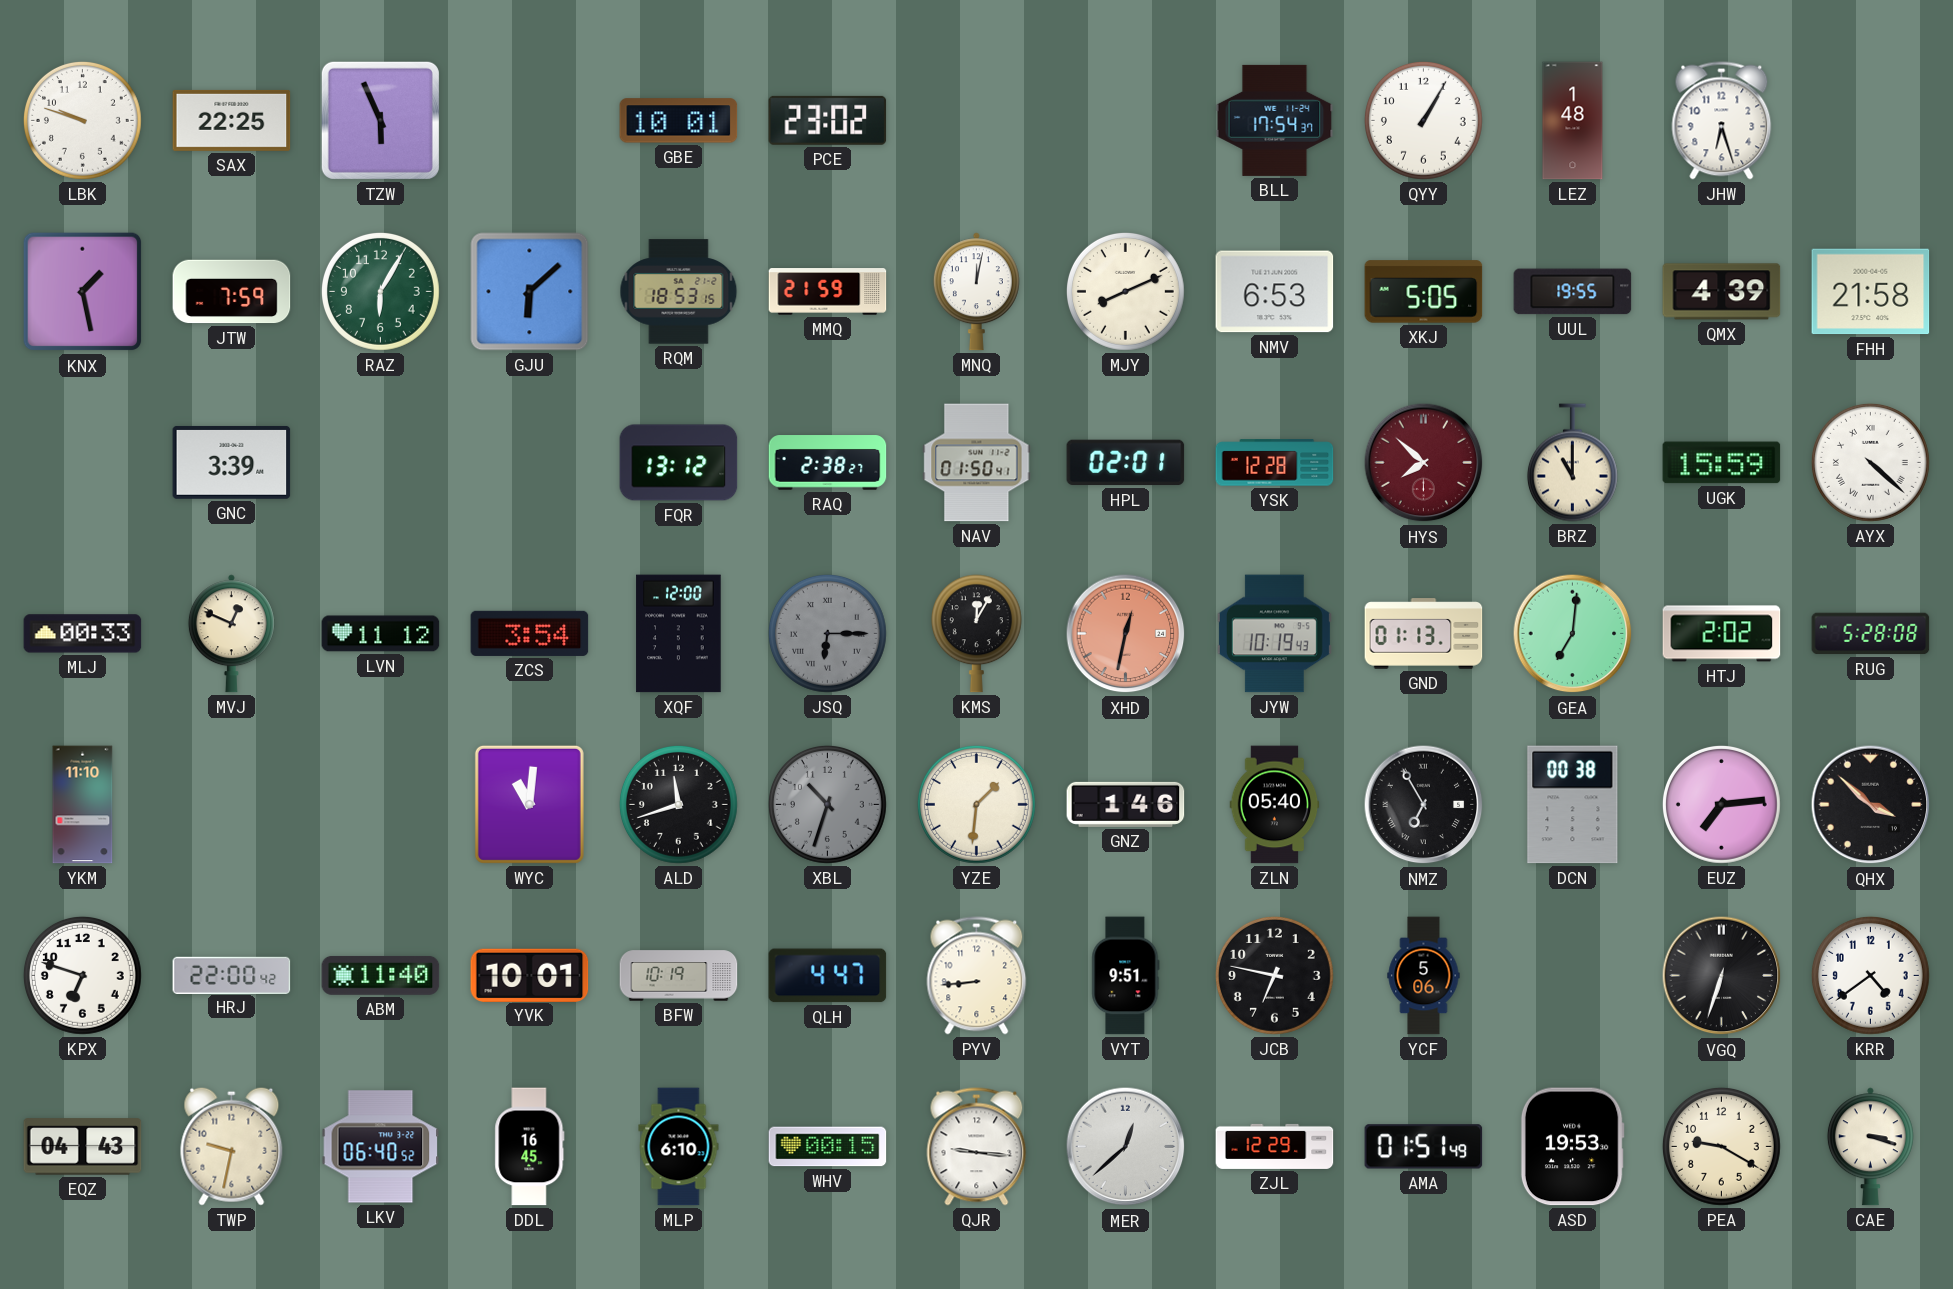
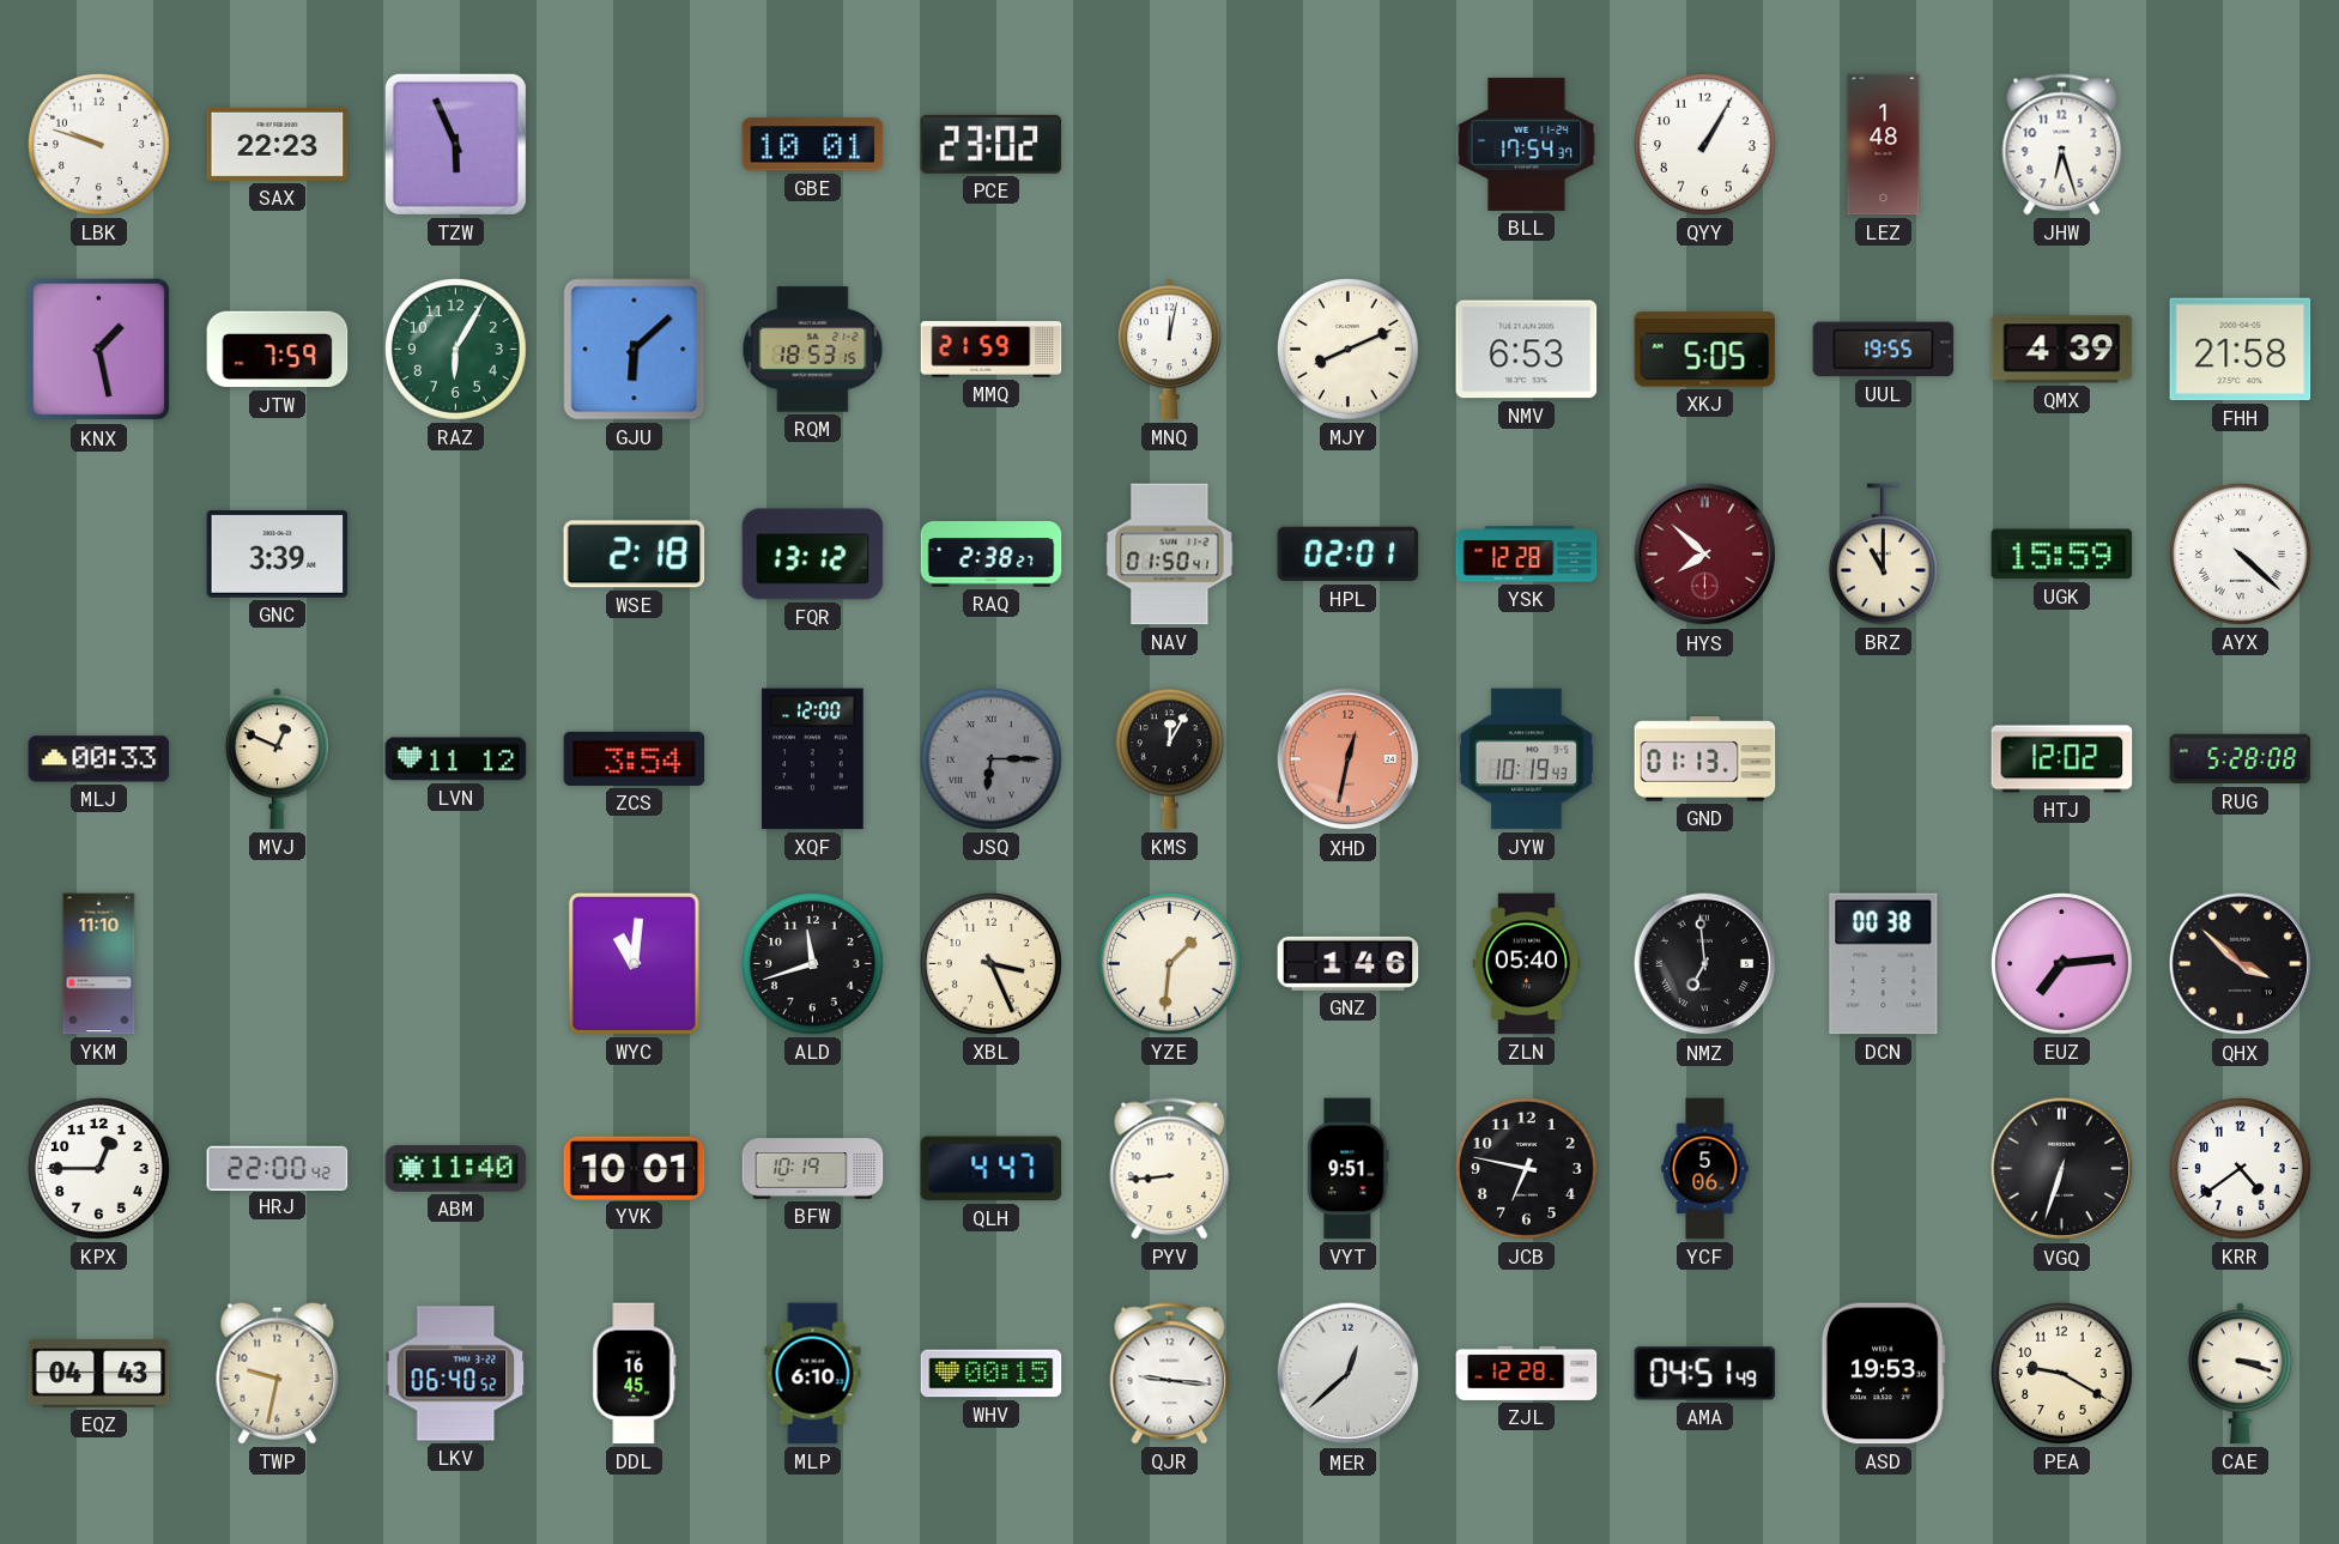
SAX: 22:25 -> 22:23
WSE: none -> 2:18
GEA: 7:01 -> none
HTJ: 2:02 -> 12:02
XBL: 10:33 -> 3:26
XBL dial: grey -> cream
NMZ: 6:55 -> 6:59
KPX: 6:48 -> 12:45
ZJL: 12:29 -> 12:28
AMA: 01:51 -> 04:51
